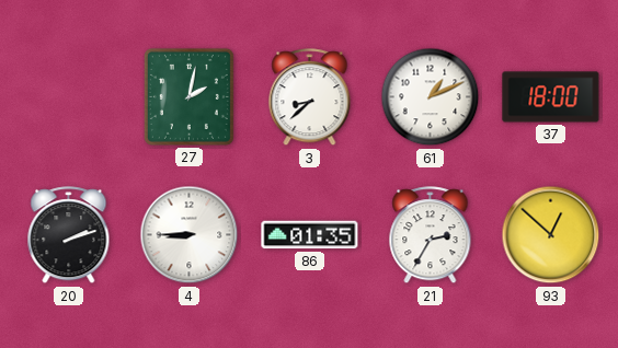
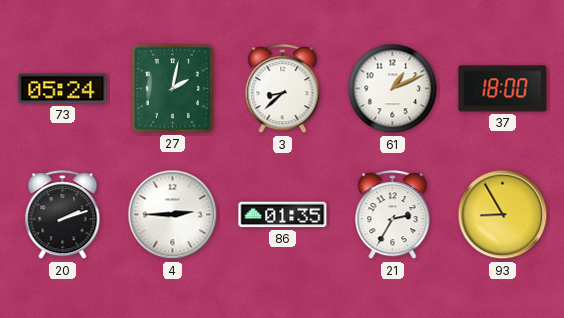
73: none -> 05:24
4: 8:45 -> 2:45
93: 12:52 -> 8:55
